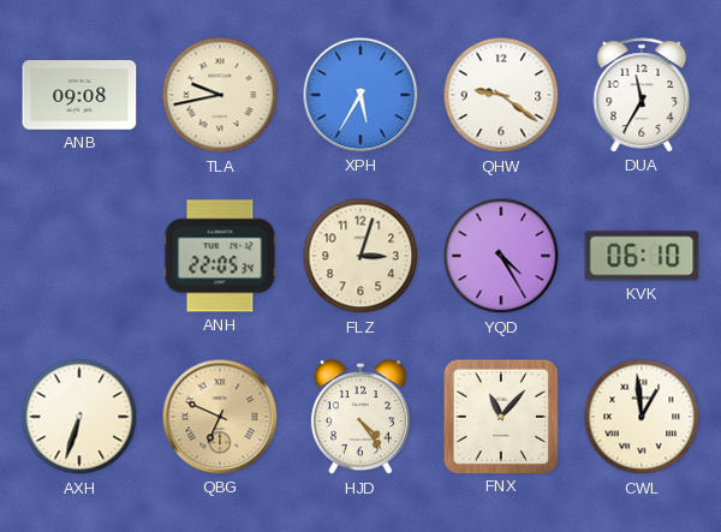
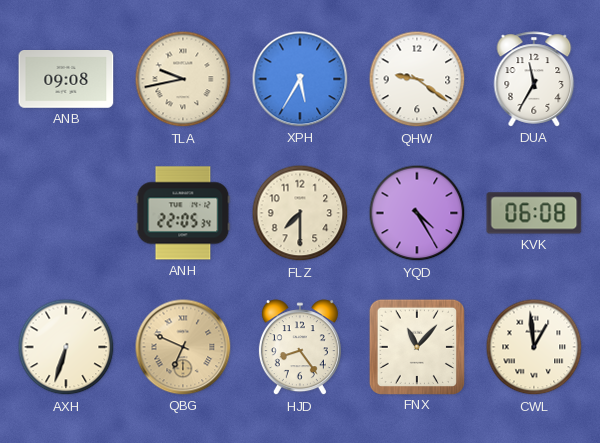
FLZ: 3:03 -> 7:30
KVK: 06:10 -> 06:08
HJD: 4:24 -> 8:24
